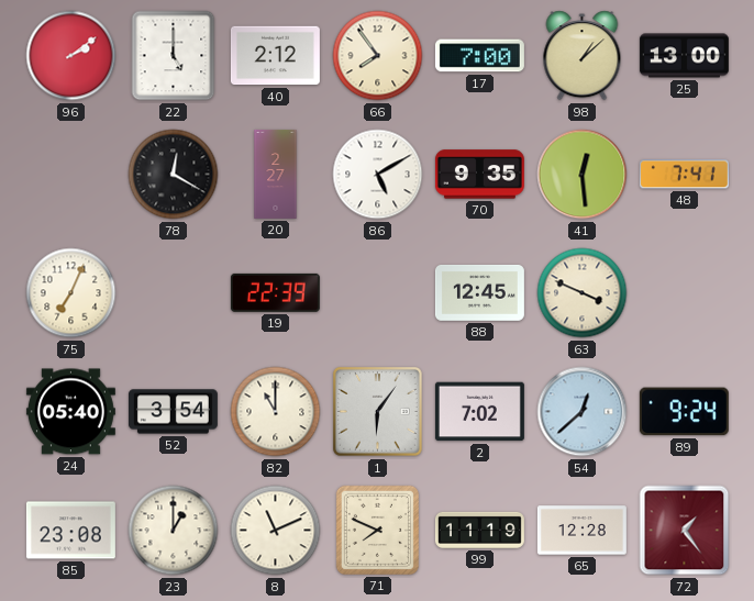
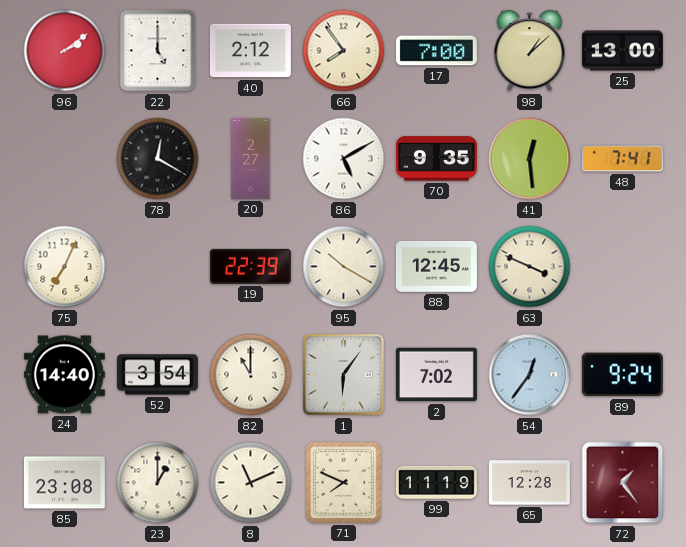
95: none -> 10:20
24: 05:40 -> 14:40
54: 12:38 -> 12:36
